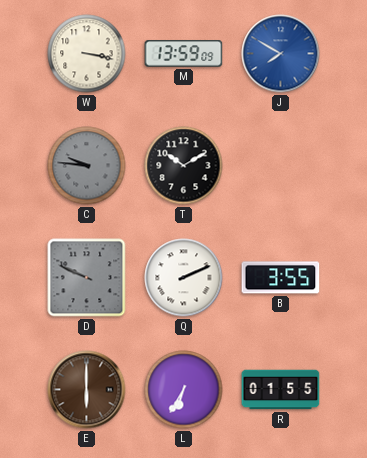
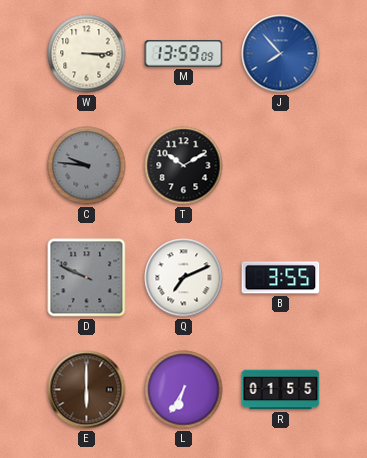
W: 3:17 -> 3:15
J: 7:50 -> 7:53
Q: 2:11 -> 7:11
